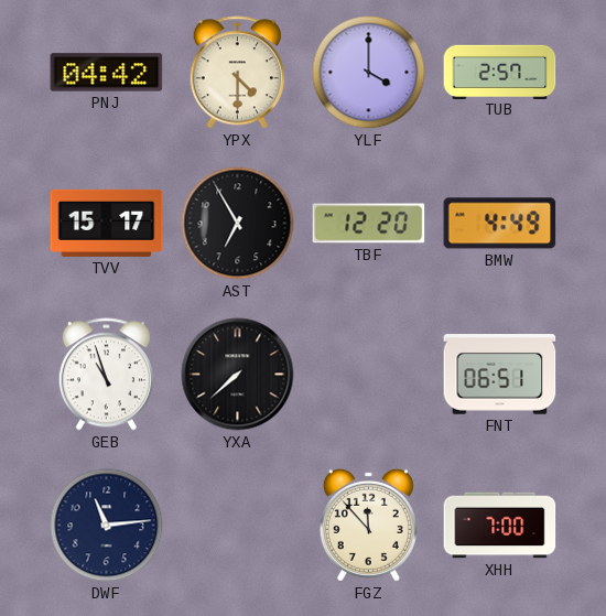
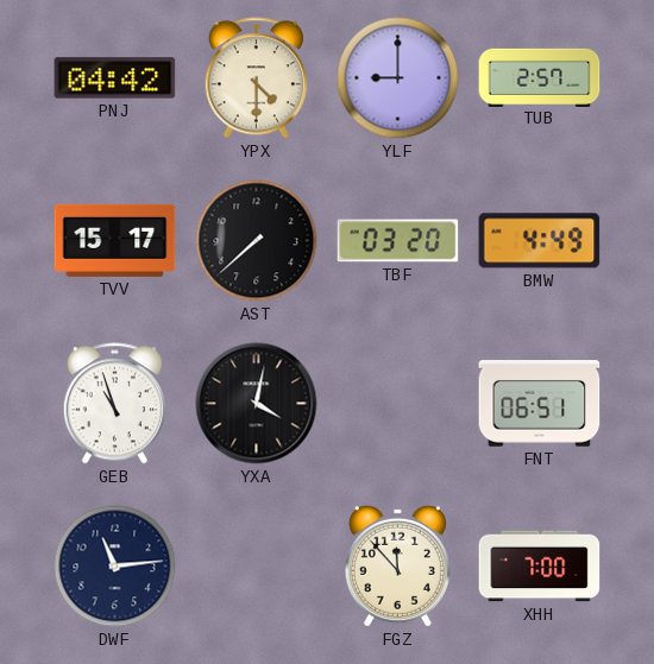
YLF: 4:00 -> 9:00
AST: 6:55 -> 7:38
TBF: 12:20 -> 03:20
YXA: 7:38 -> 4:02
